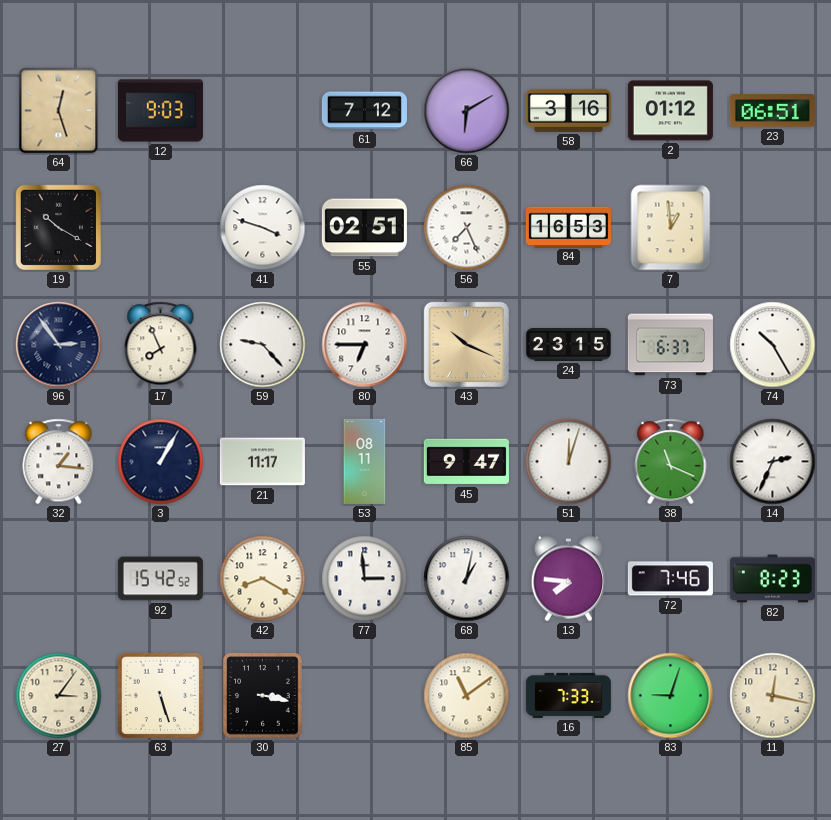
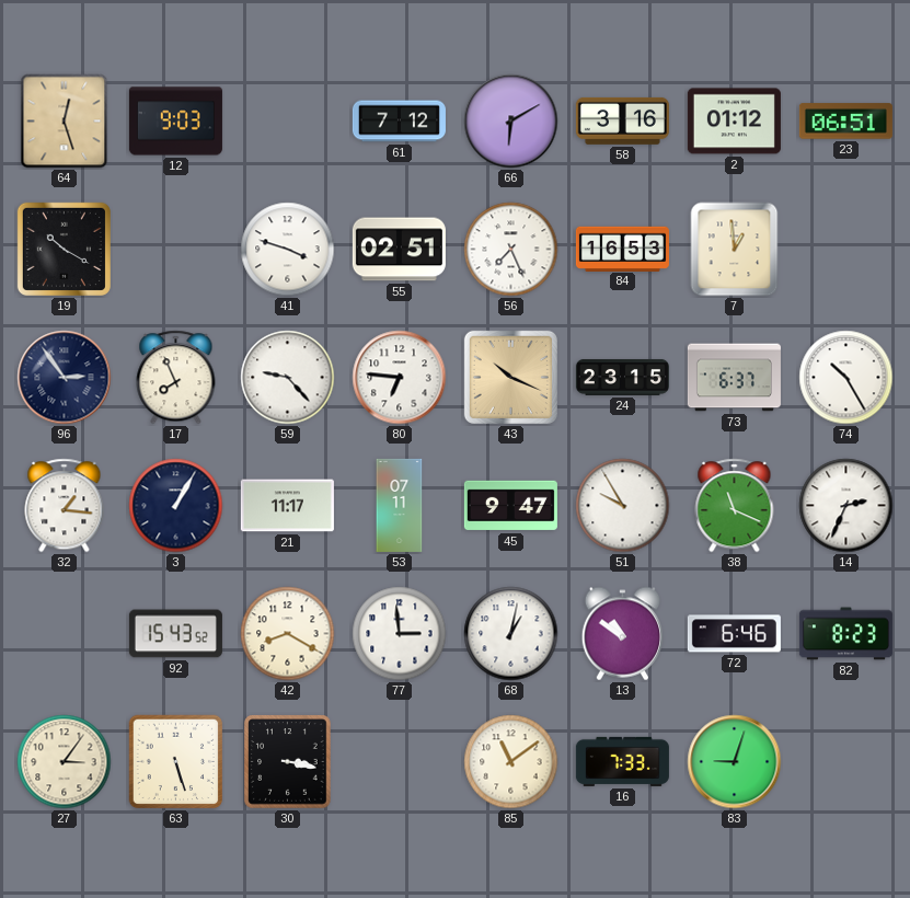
80: 6:45 -> 6:46
53: 08:11 -> 07:11
51: 12:03 -> 9:55
92: 15:42 -> 15:43
13: 7:46 -> 10:51
72: 7:46 -> 6:46
11: 12:17 -> none
